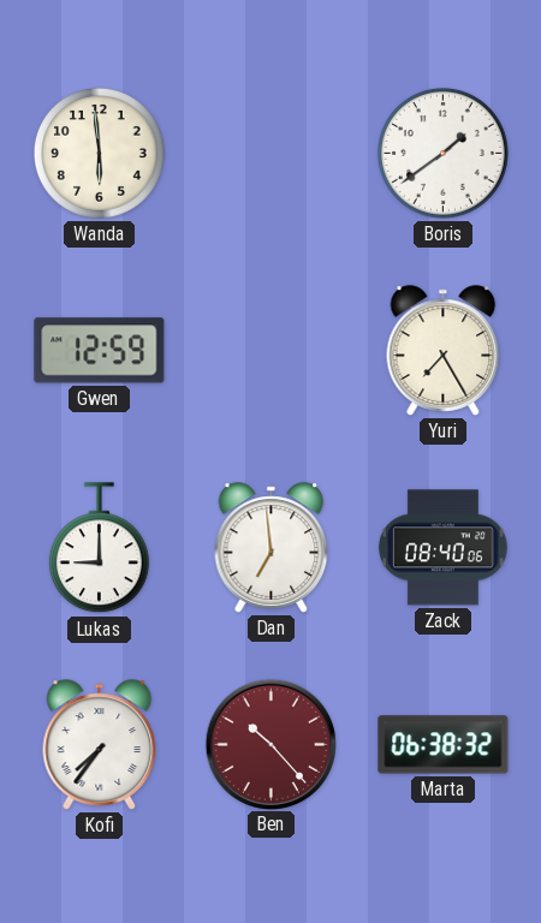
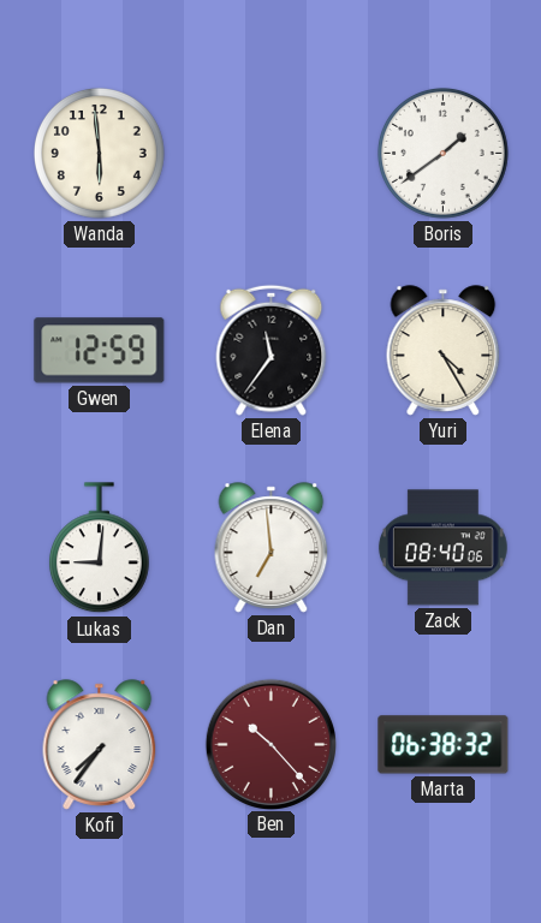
Elena: none -> 11:36
Yuri: 7:25 -> 4:25
Lukas: 9:00 -> 9:01
